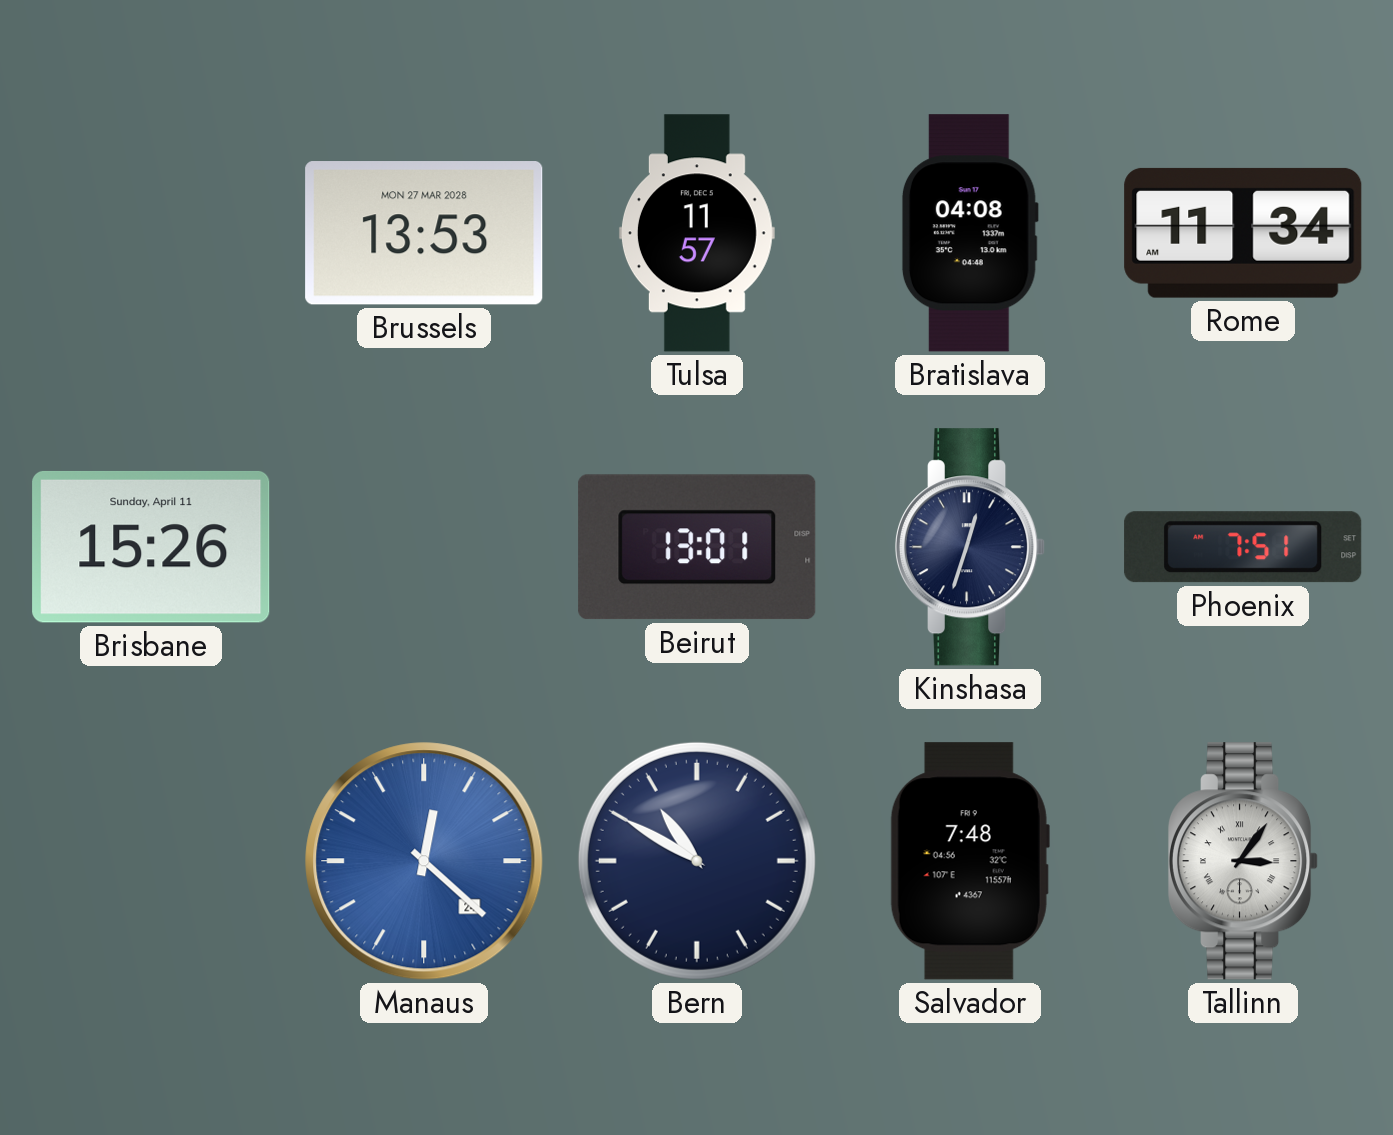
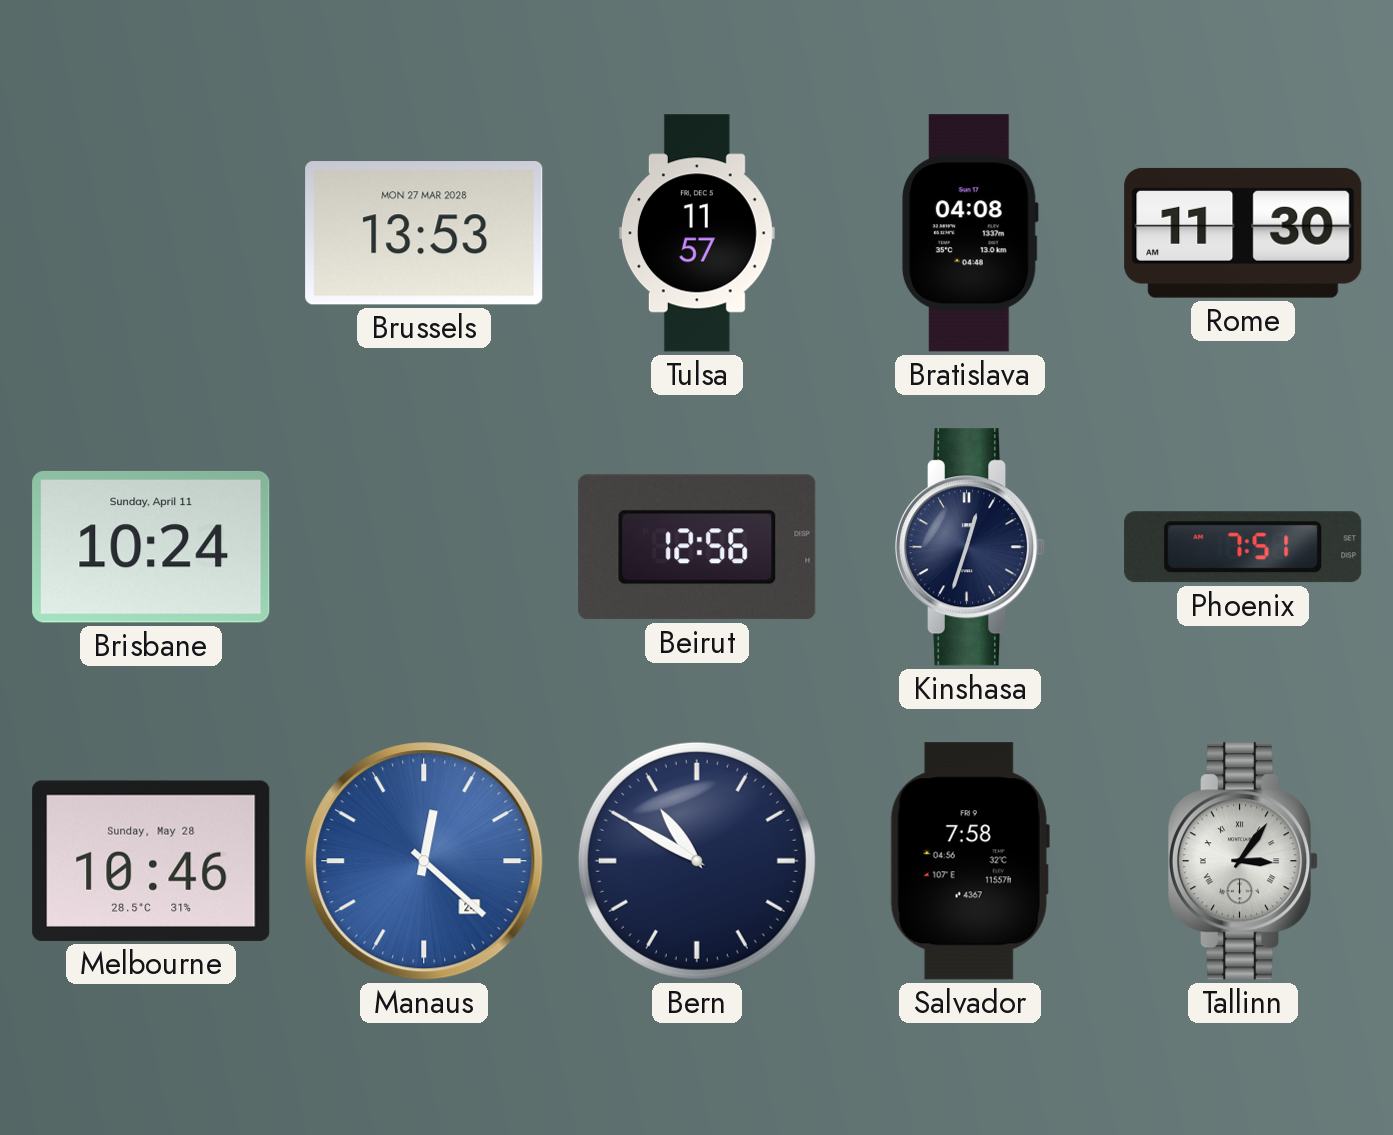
Rome: 11:34 -> 11:30
Brisbane: 15:26 -> 10:24
Beirut: 13:01 -> 12:56
Melbourne: none -> 10:46
Salvador: 7:48 -> 7:58
